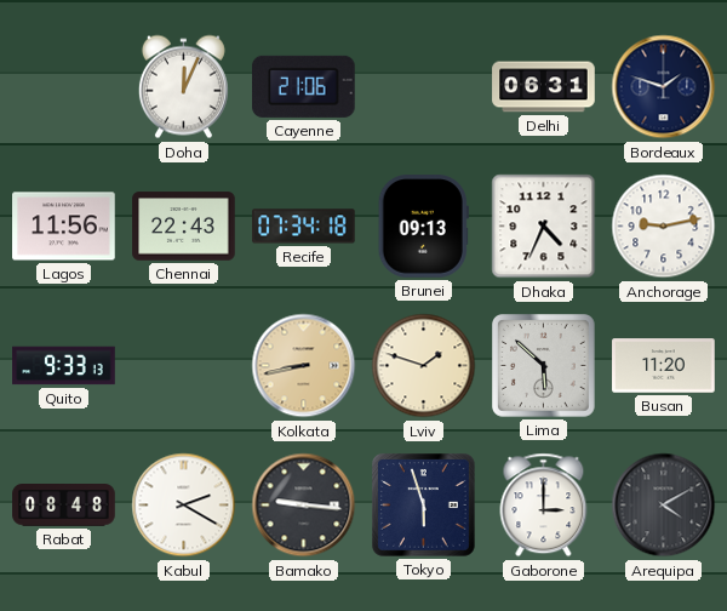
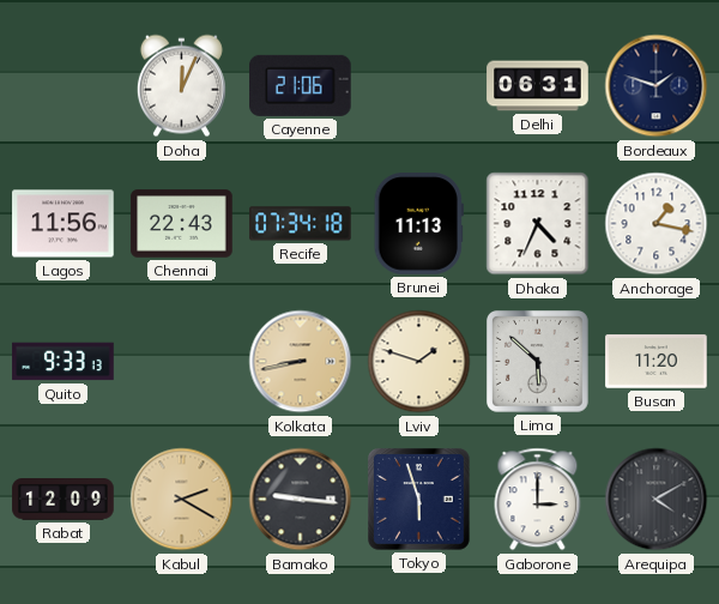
Brunei: 09:13 -> 11:13
Anchorage: 9:13 -> 1:17
Rabat: 08:48 -> 12:09
Kabul dial: white -> champagne
